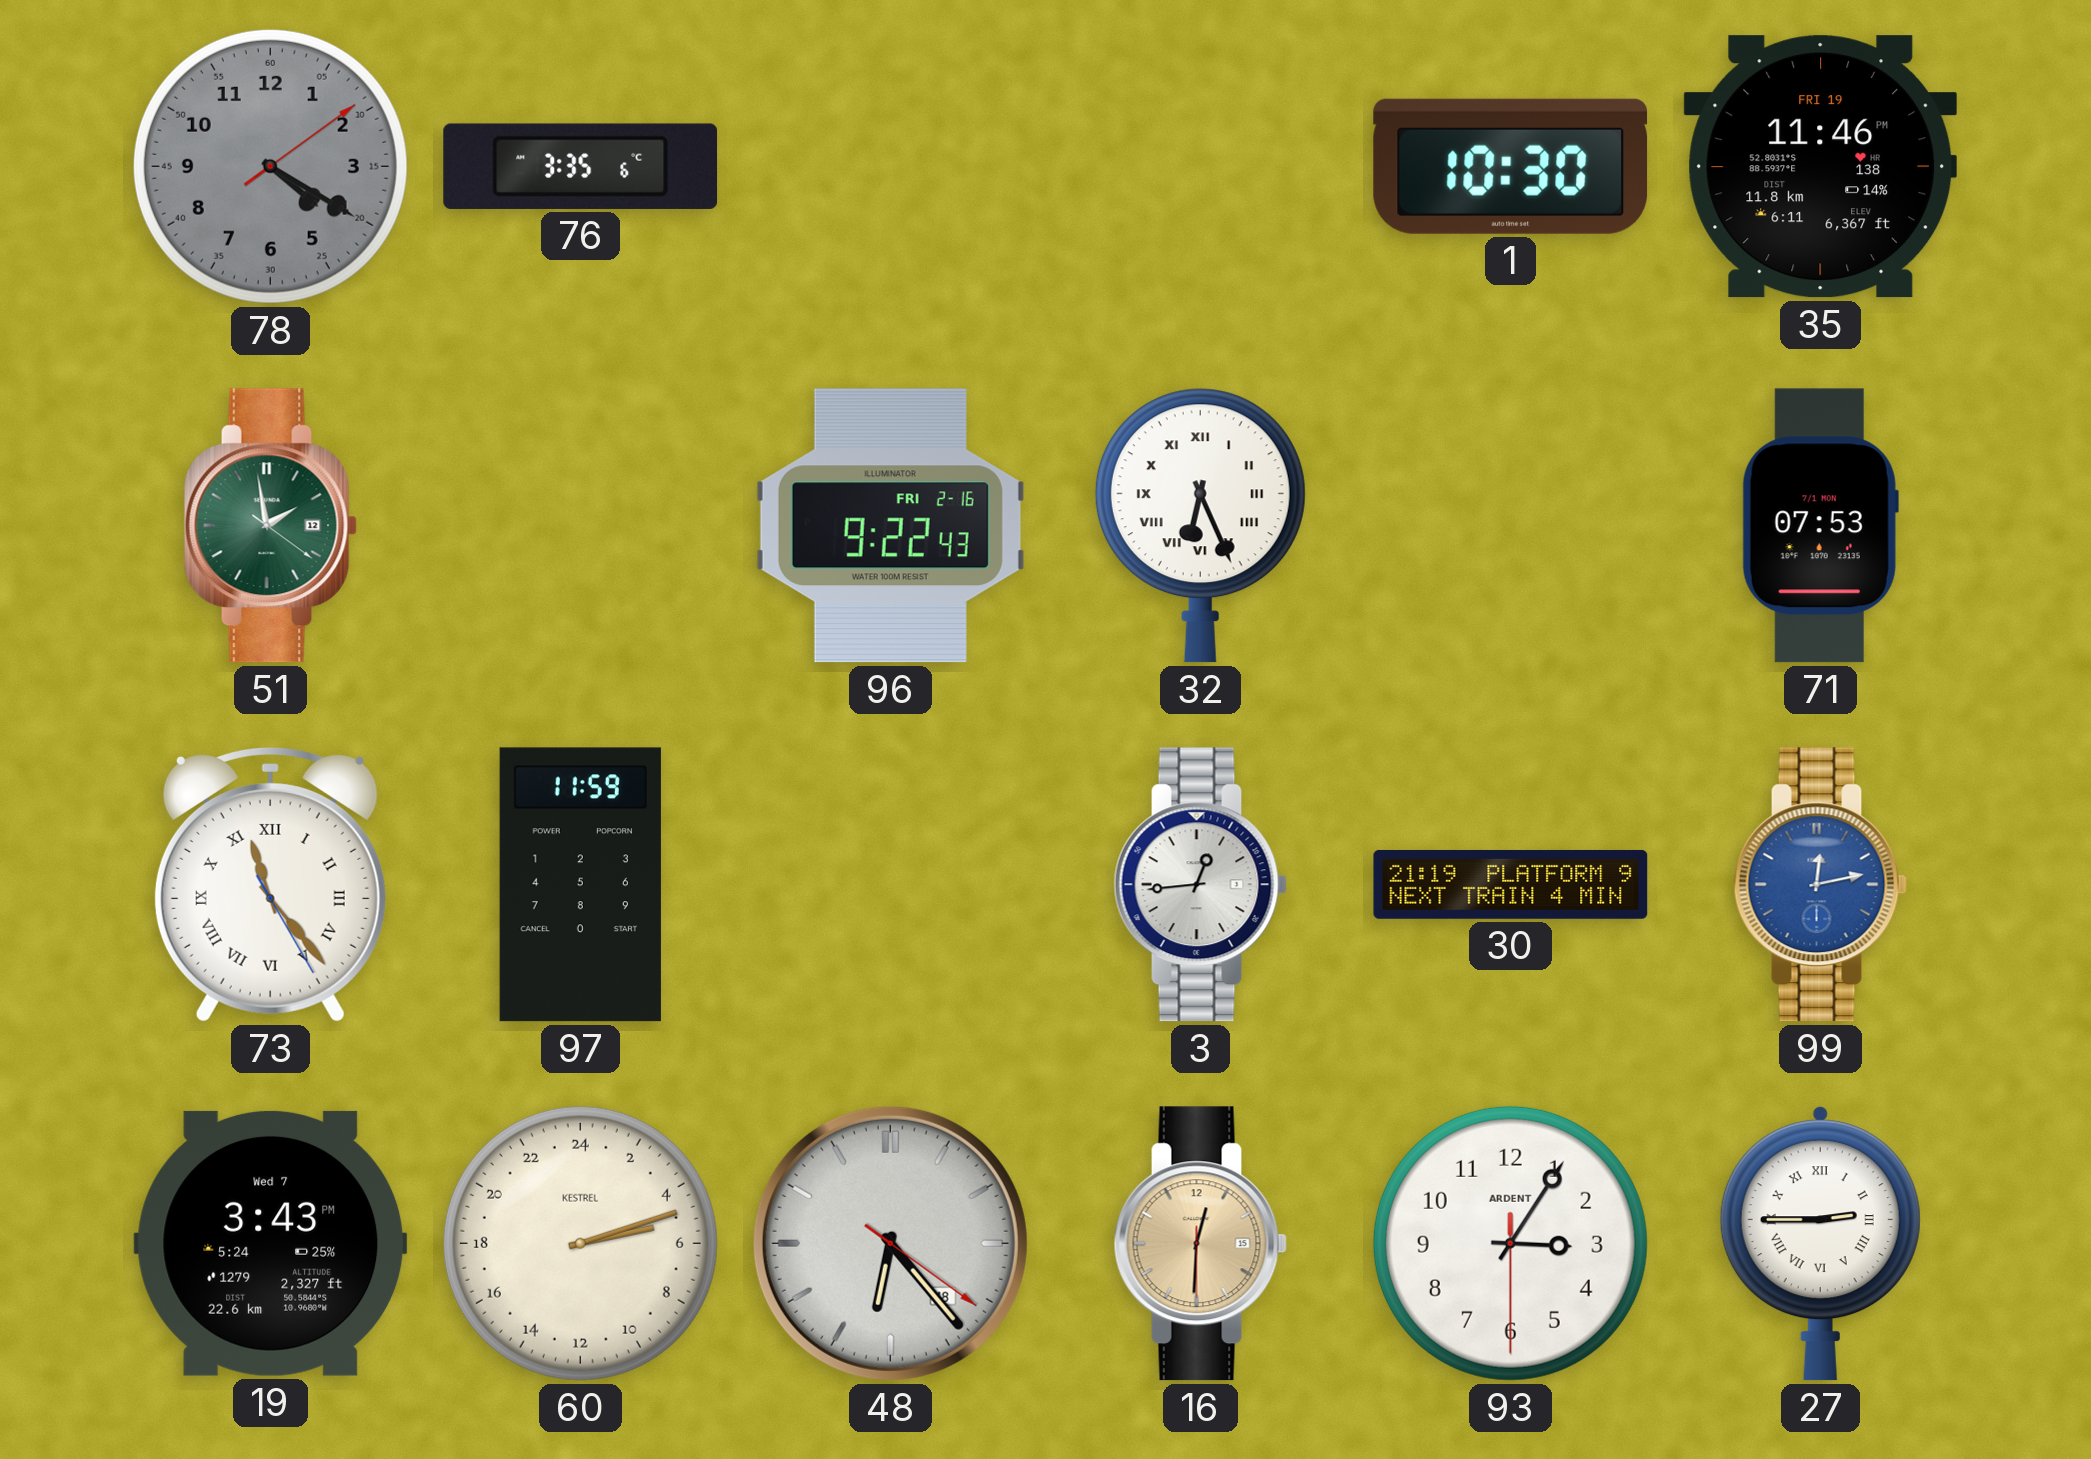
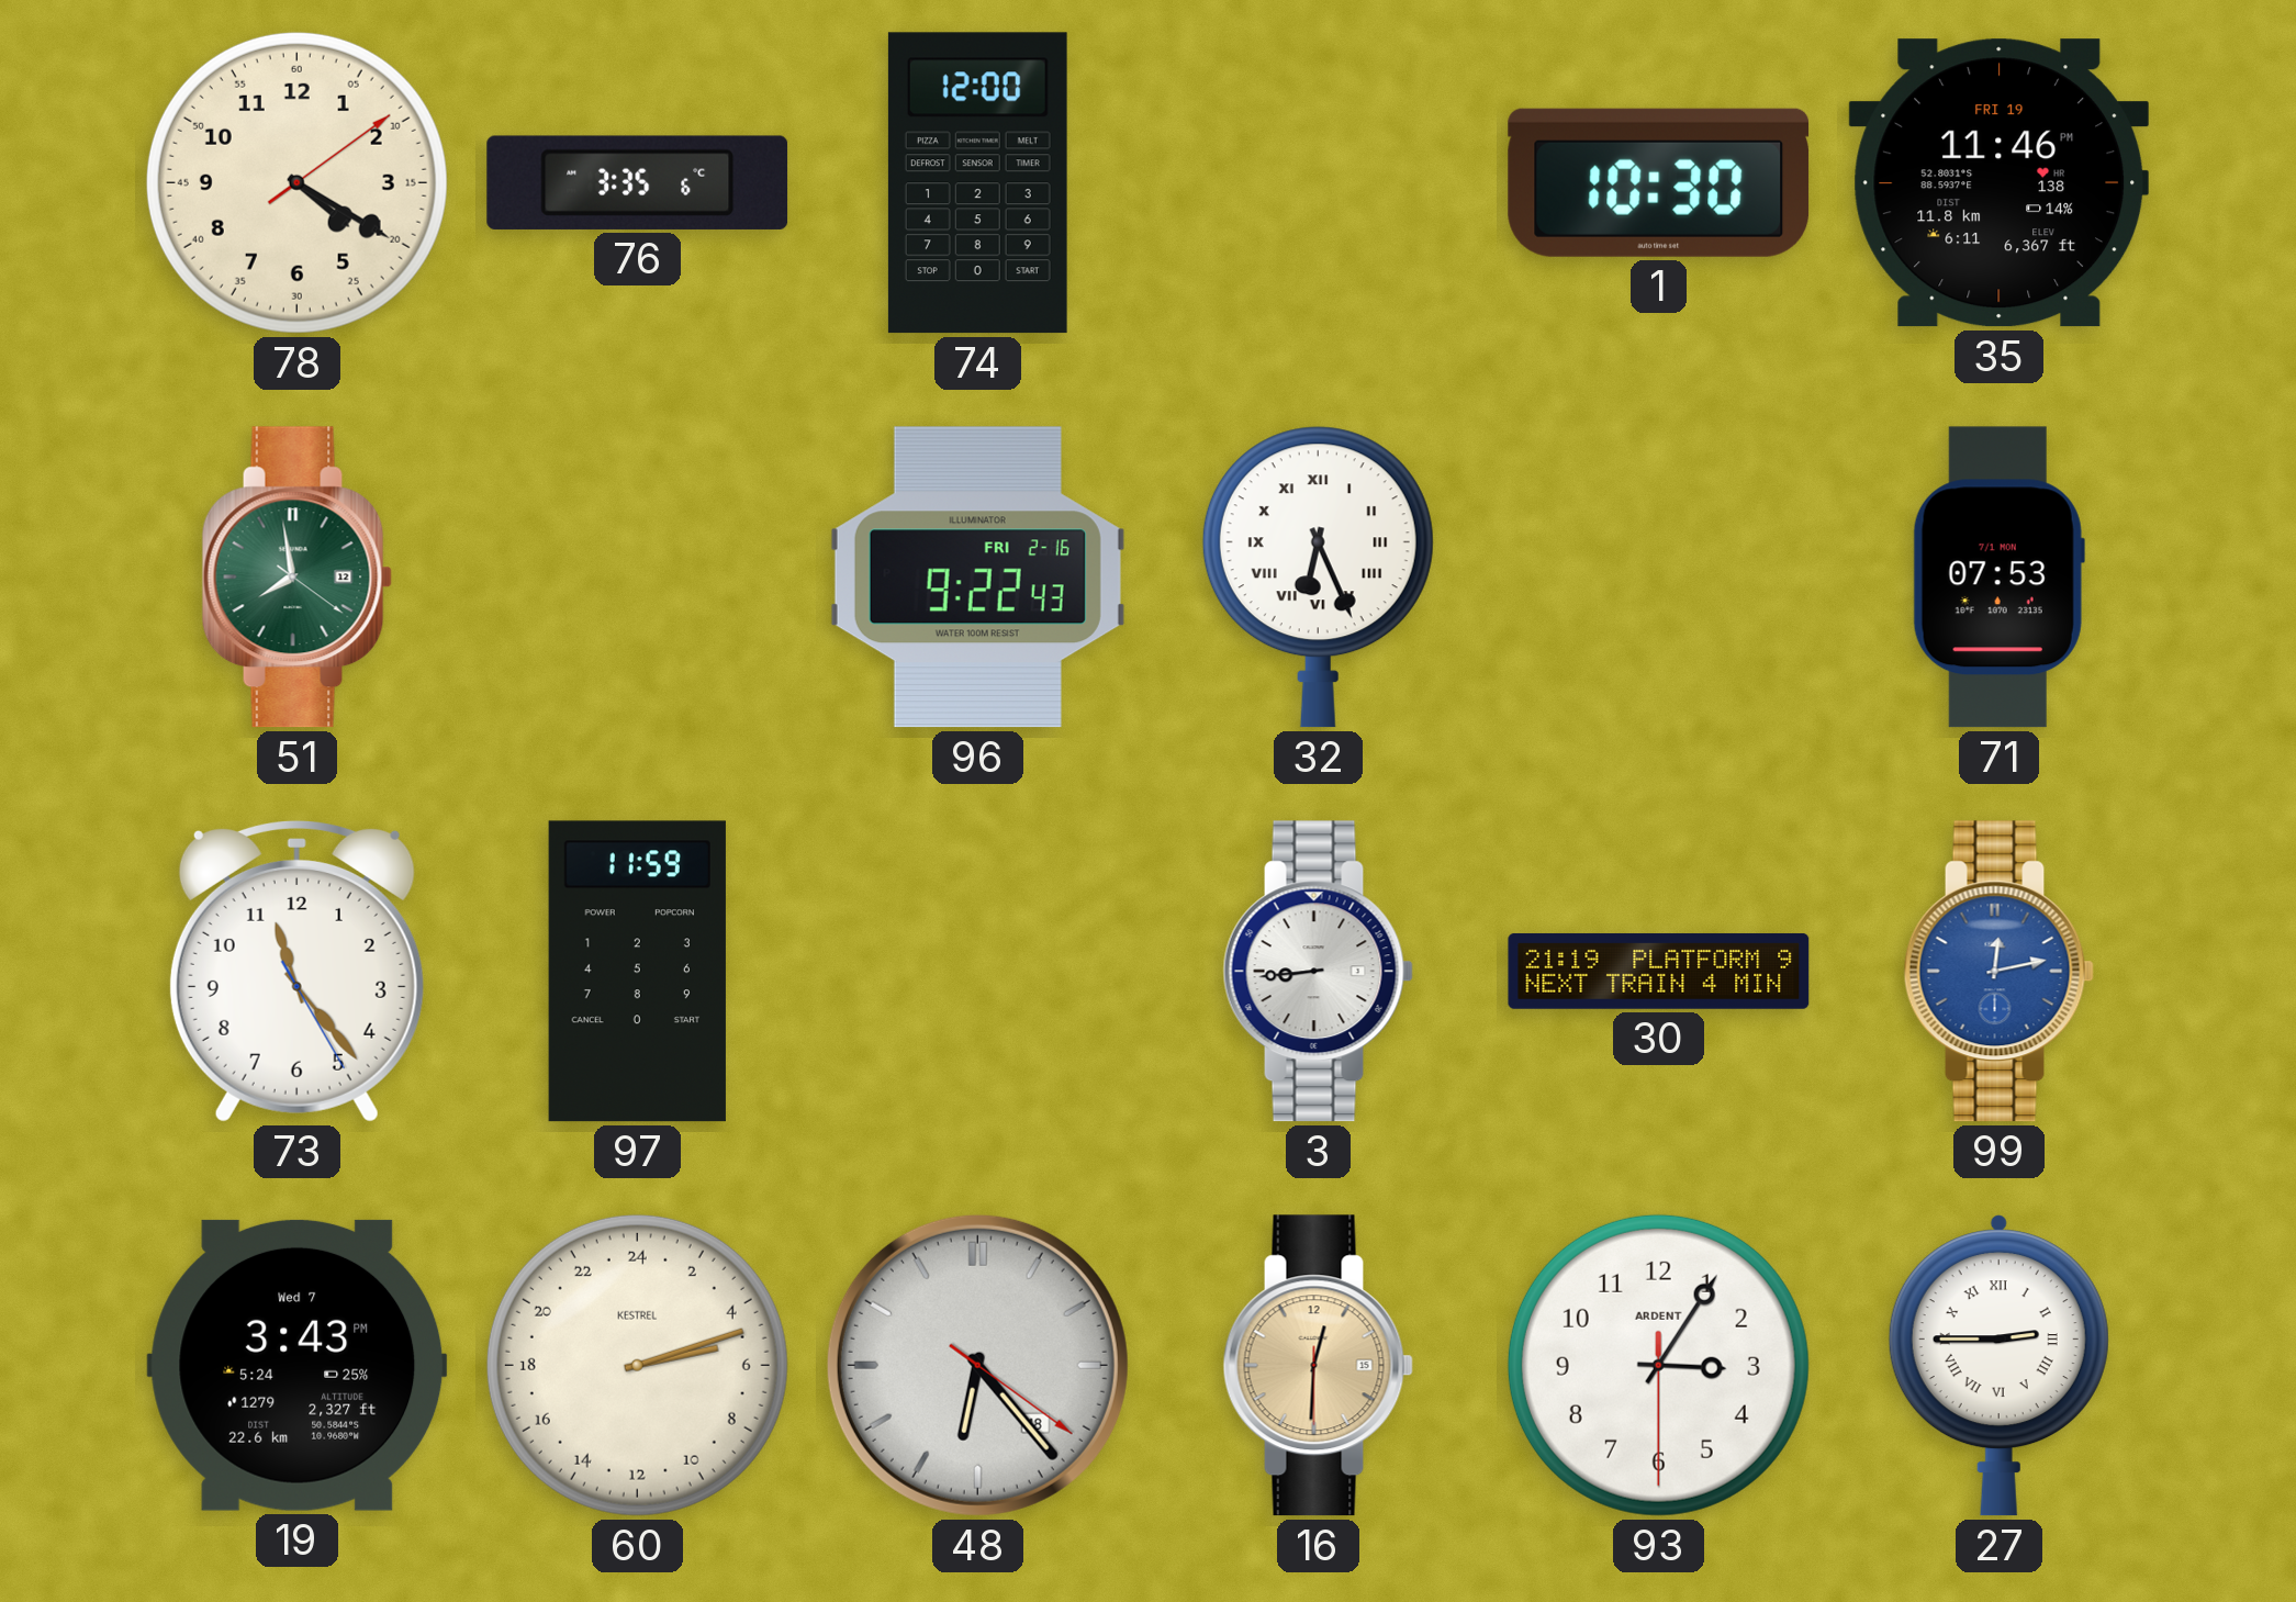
78 dial: grey -> cream
74: none -> 12:00
51: 1:58 -> 7:58
73 numerals: Roman -> Arabic
3: 12:44 -> 8:44
